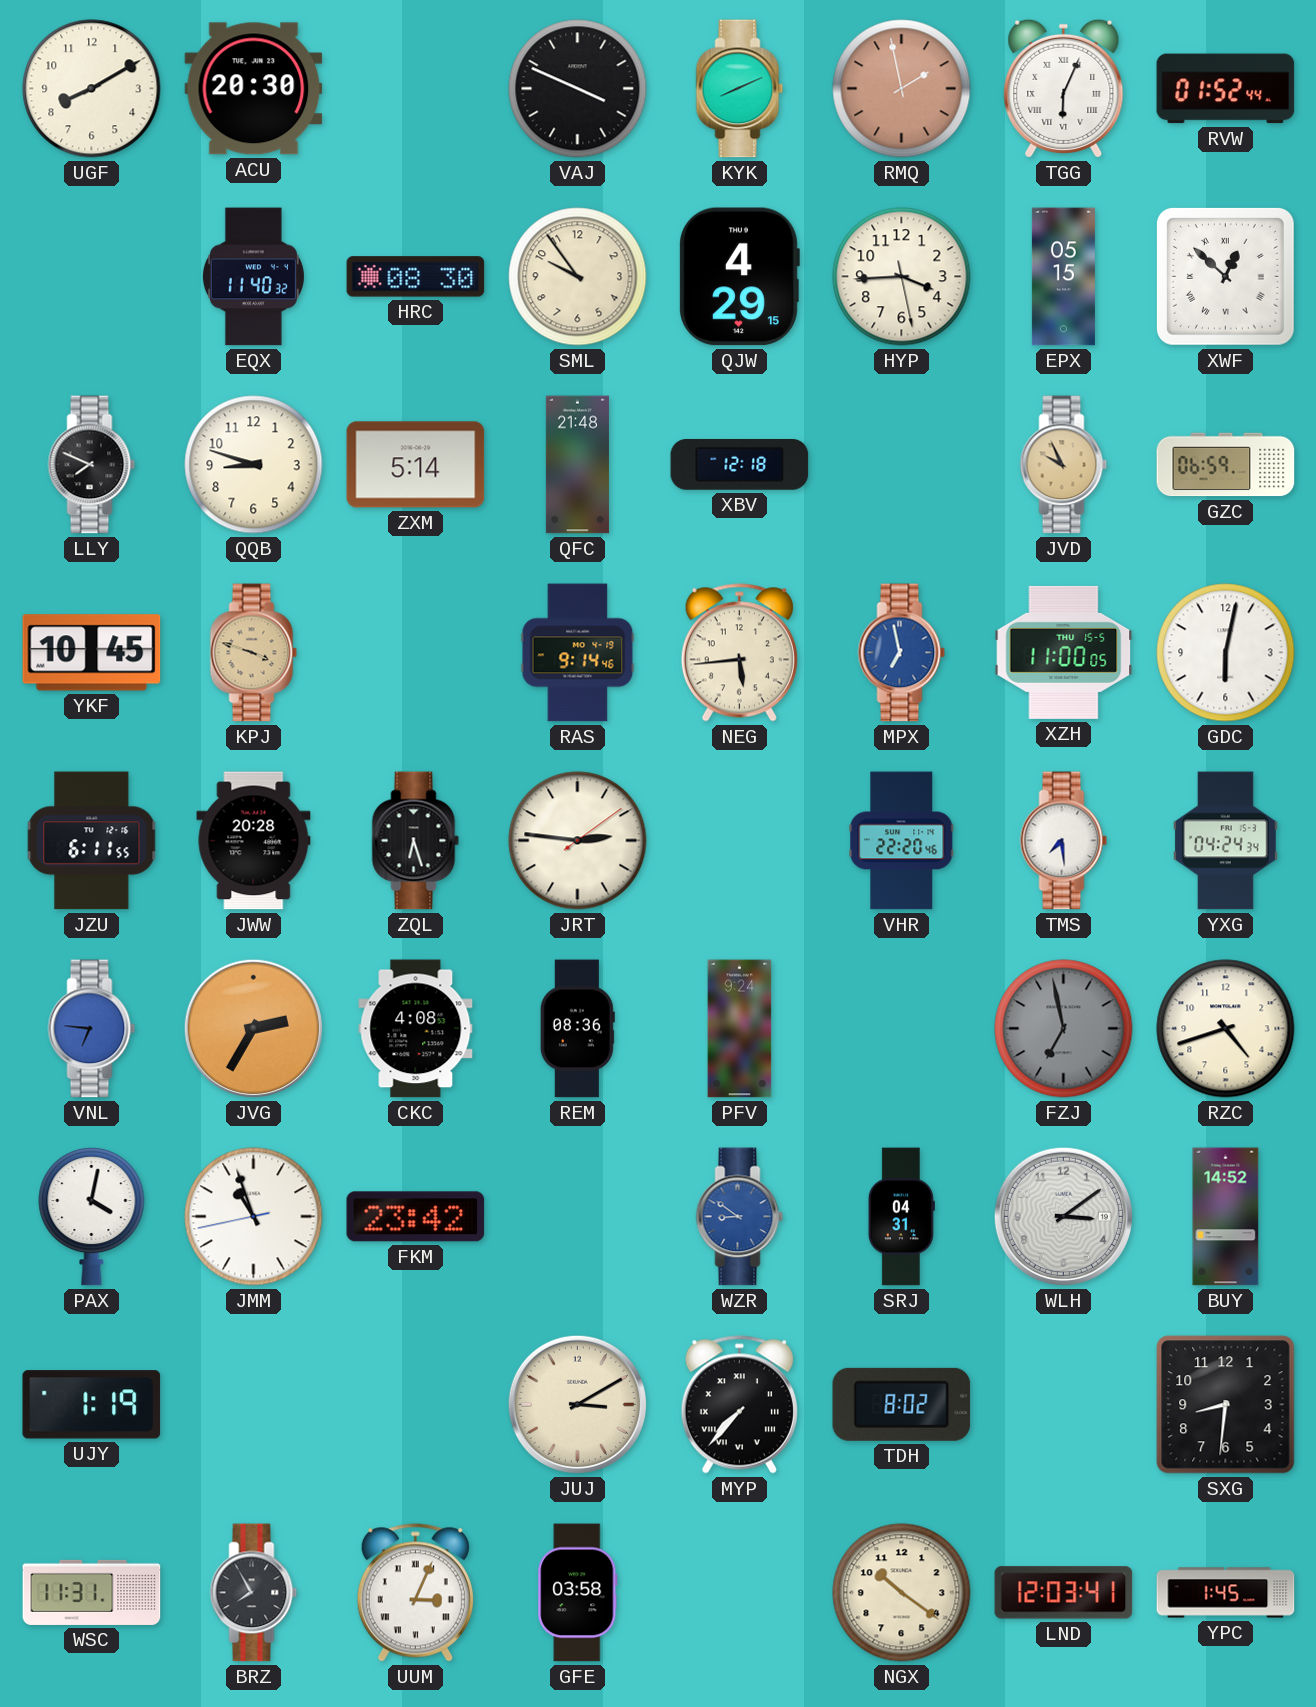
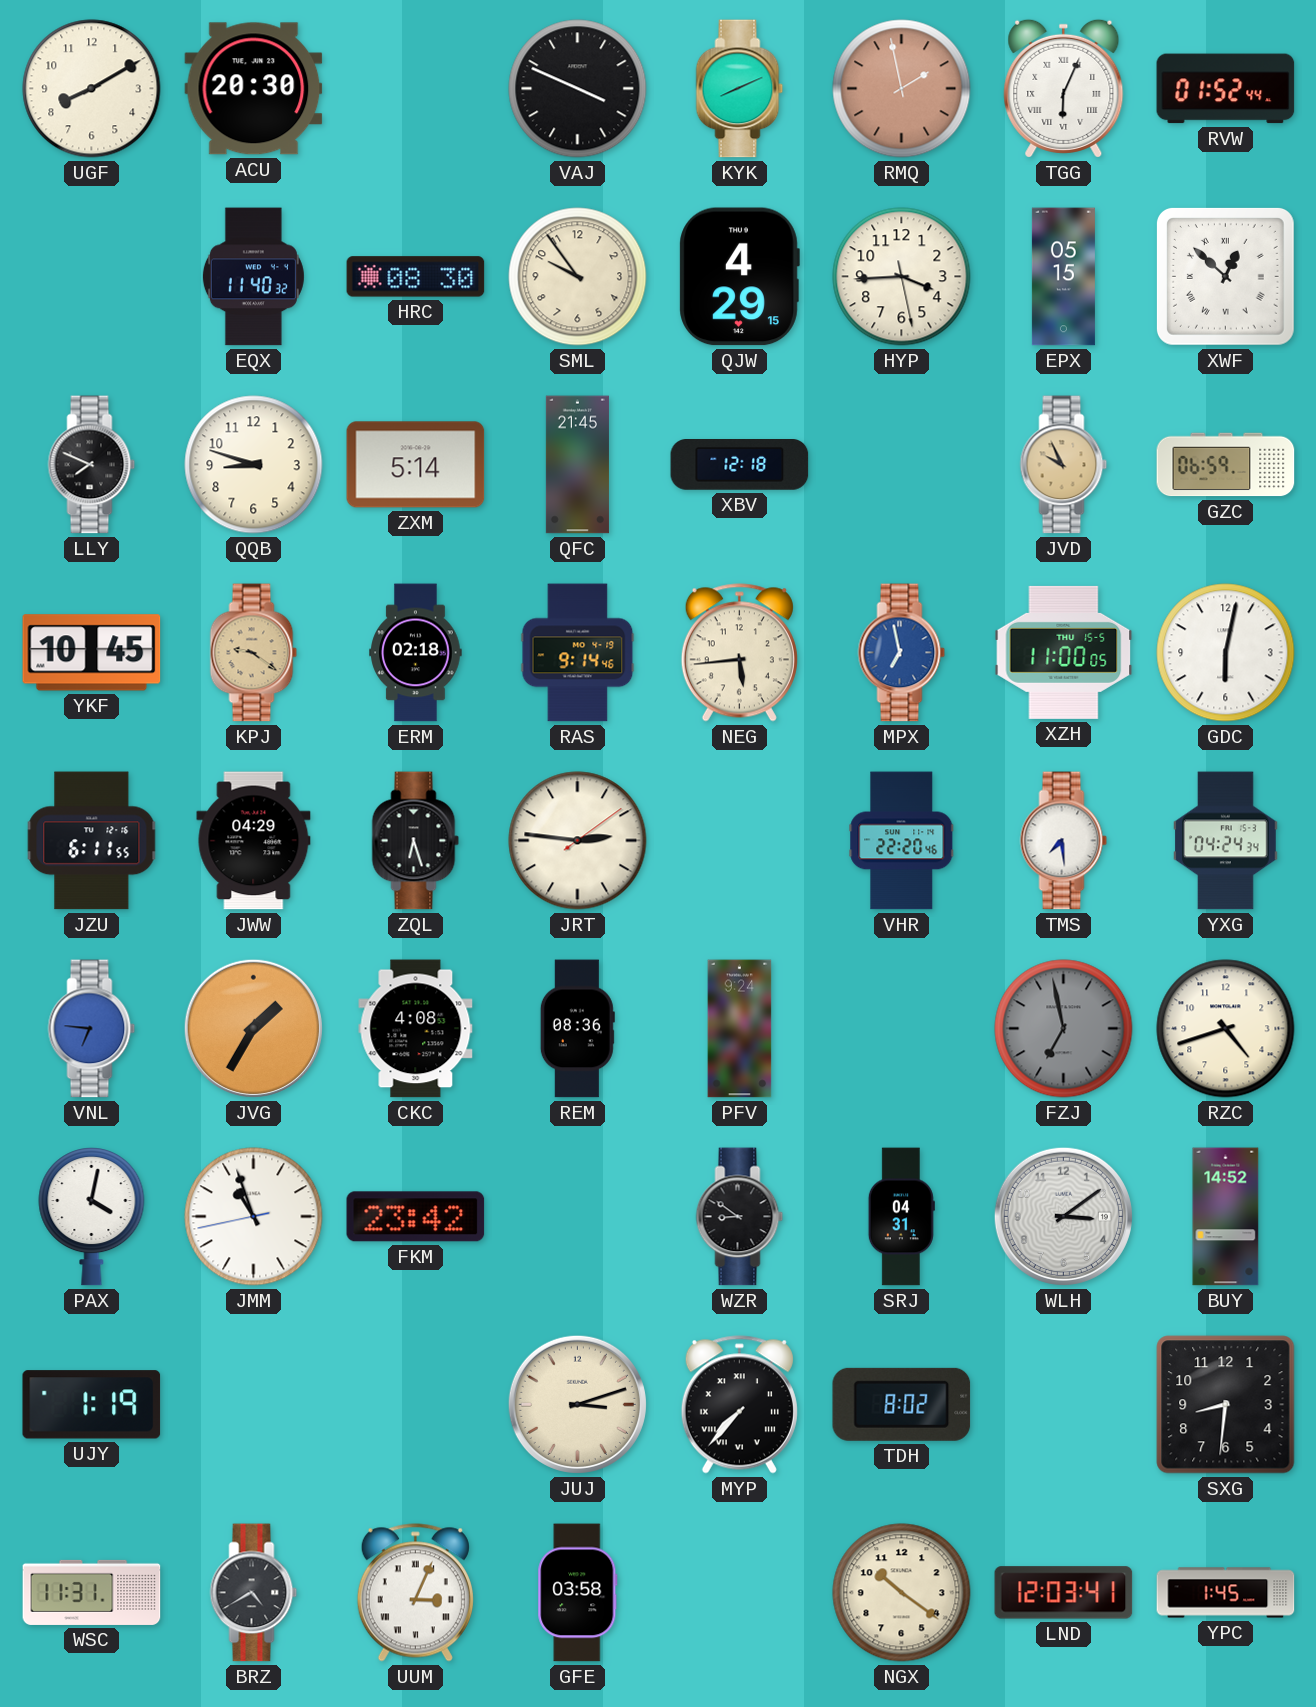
QFC: 21:48 -> 21:45
KPJ: 3:48 -> 9:21
ERM: none -> 02:18
JWW: 20:28 -> 04:29
JVG: 2:35 -> 1:35
WZR dial: blue -> black
JUJ: 3:10 -> 3:12
BRZ: 7:55 -> 4:40
